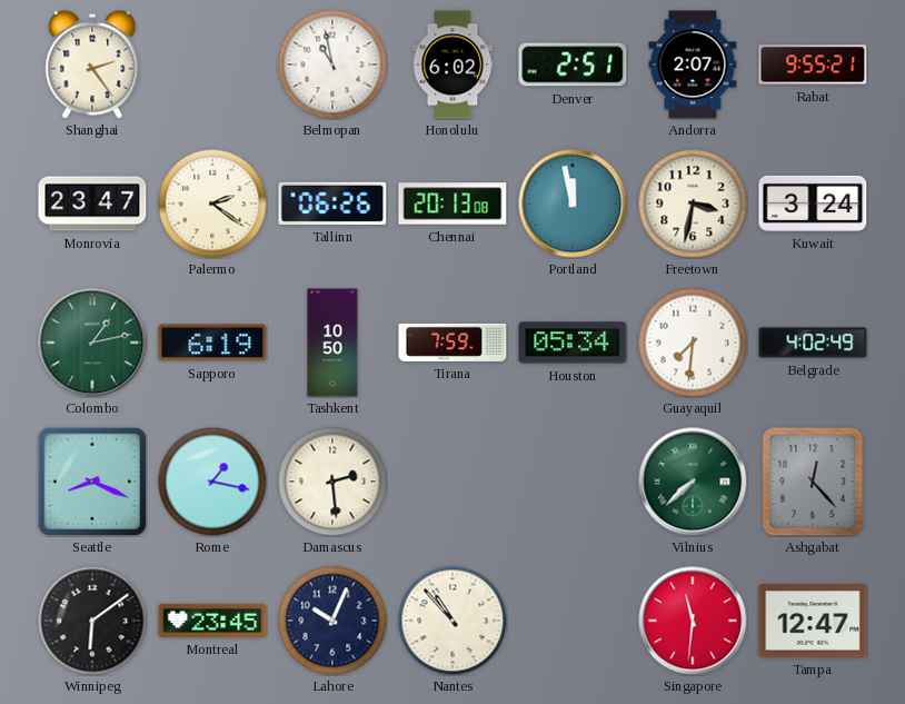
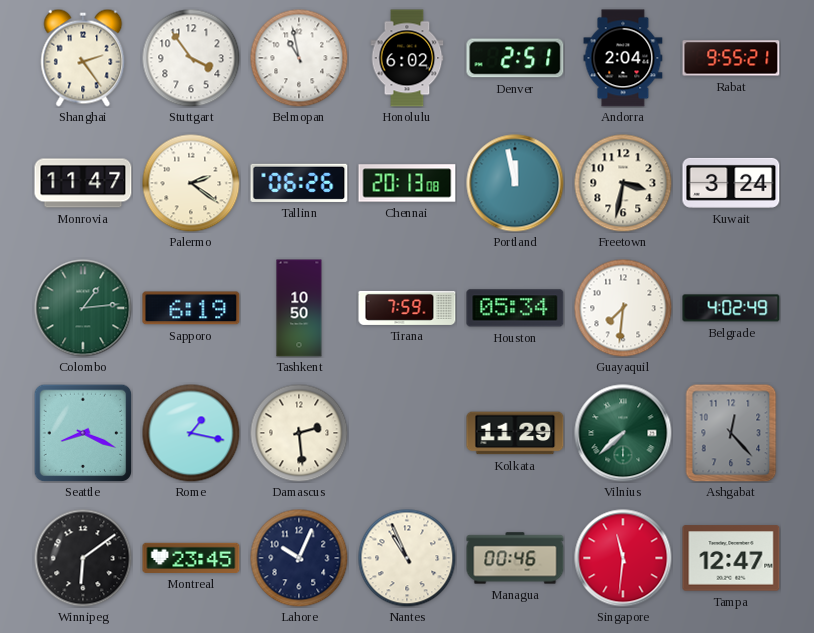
Stuttgart: none -> 3:54
Andorra: 2:07 -> 2:04
Monrovia: 23:47 -> 11:47
Colombo: 1:13 -> 1:14
Kolkata: none -> 11:29
Nantes: 10:53 -> 10:56
Managua: none -> 00:46
